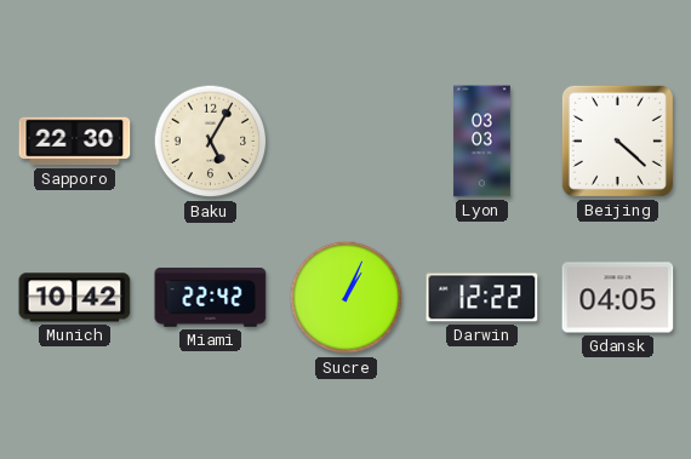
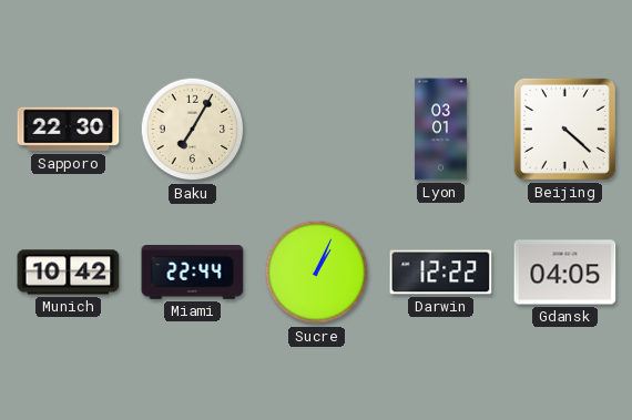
Baku: 5:05 -> 7:05
Lyon: 03:03 -> 03:01
Miami: 22:42 -> 22:44
